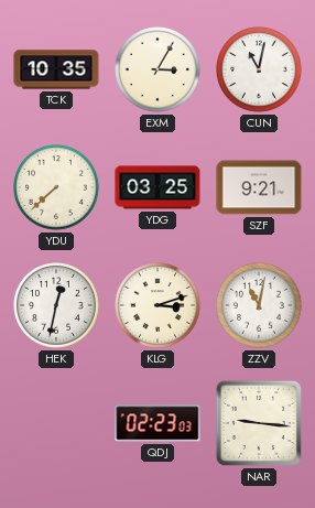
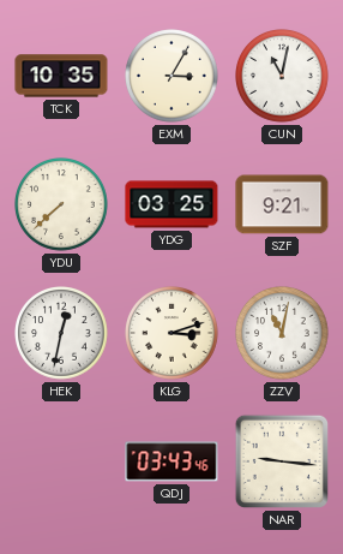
QDJ: 02:23 -> 03:43
